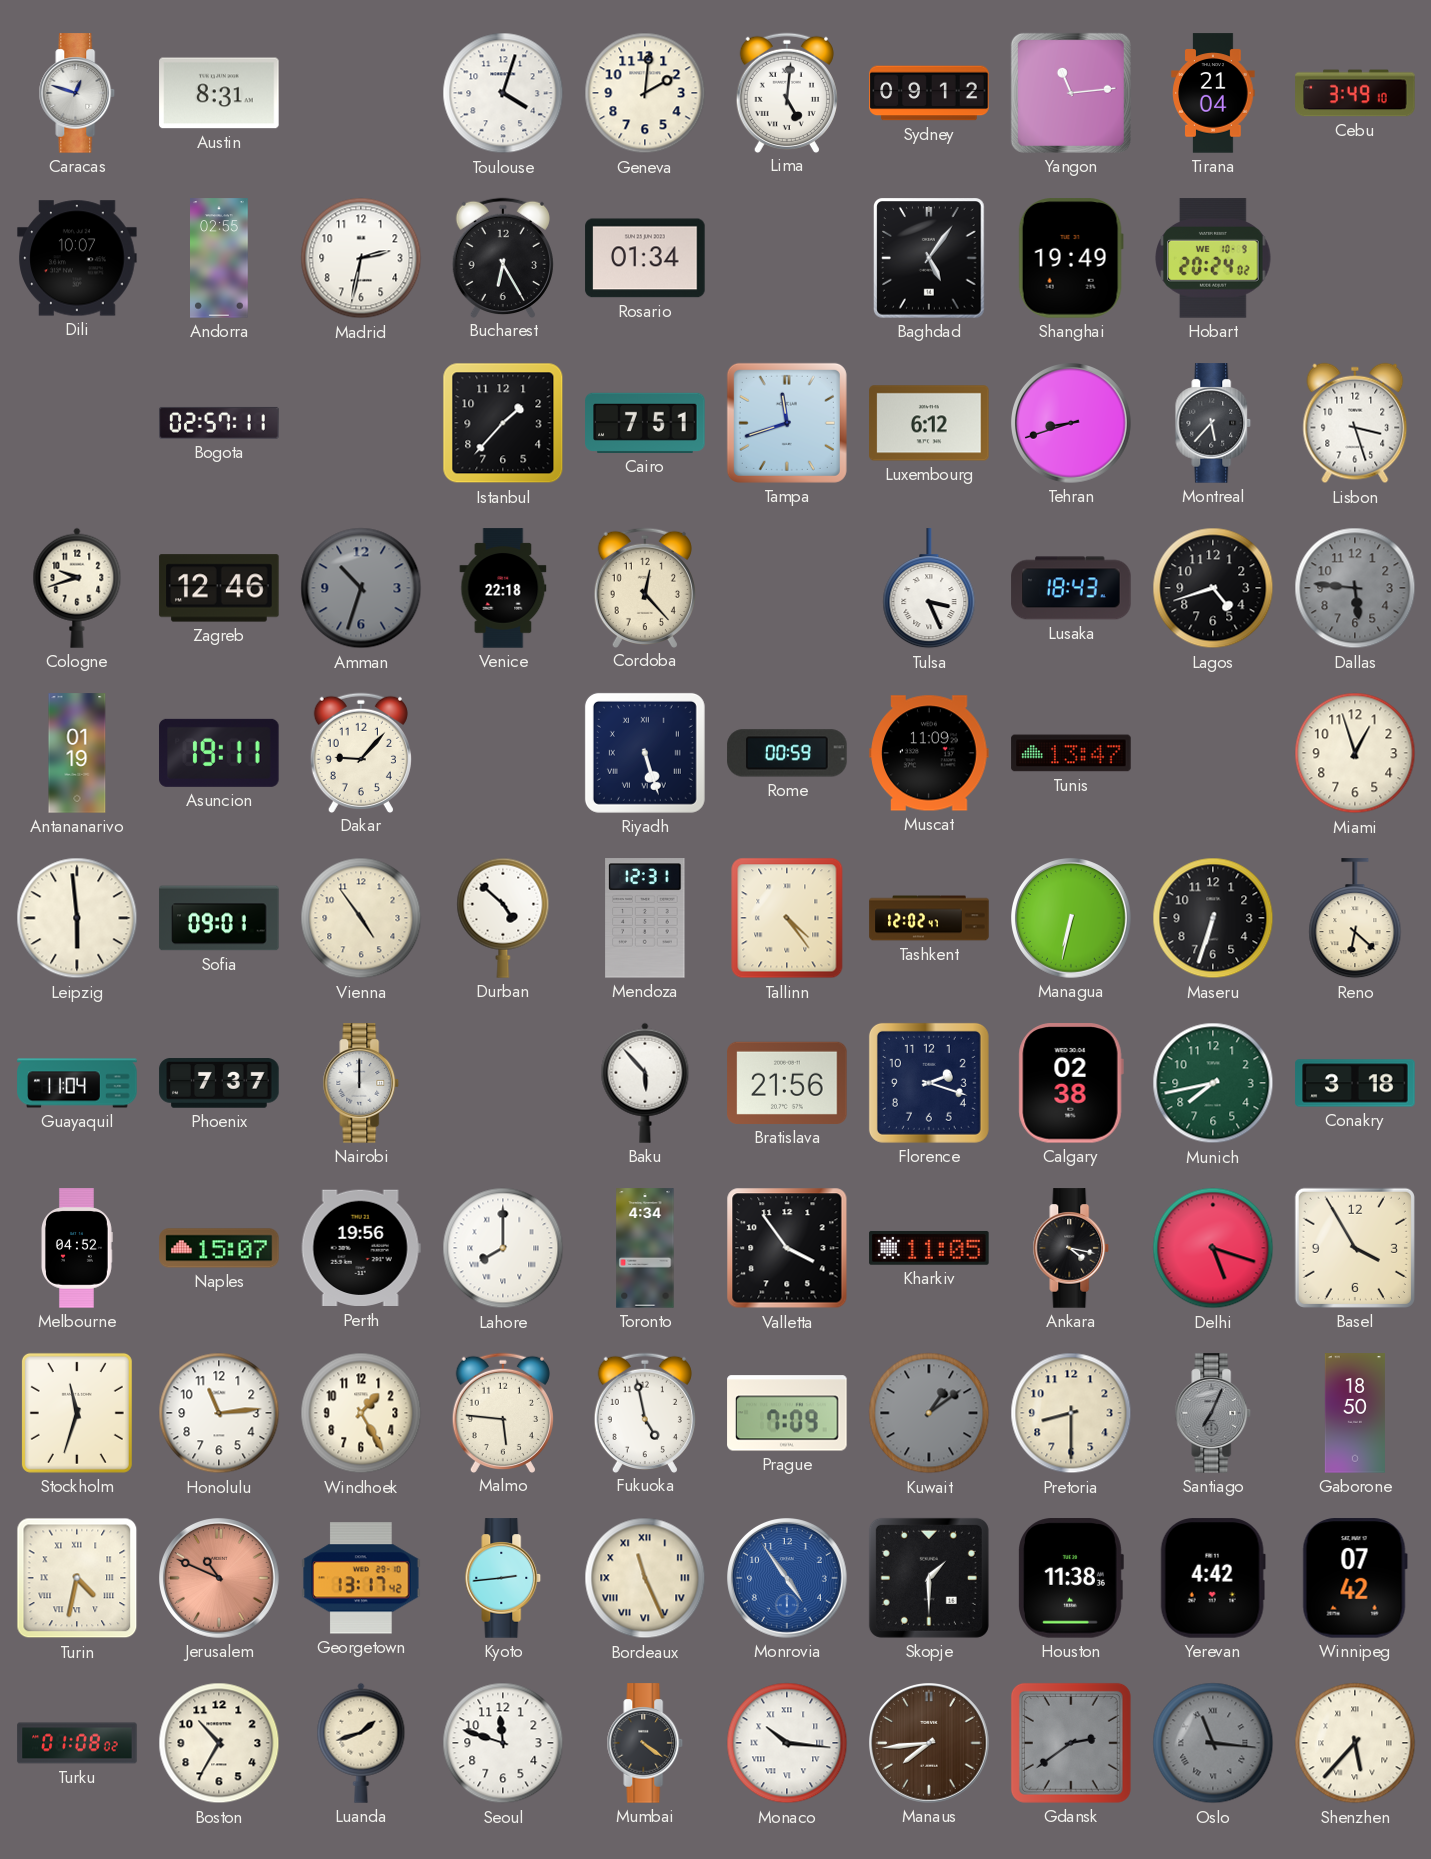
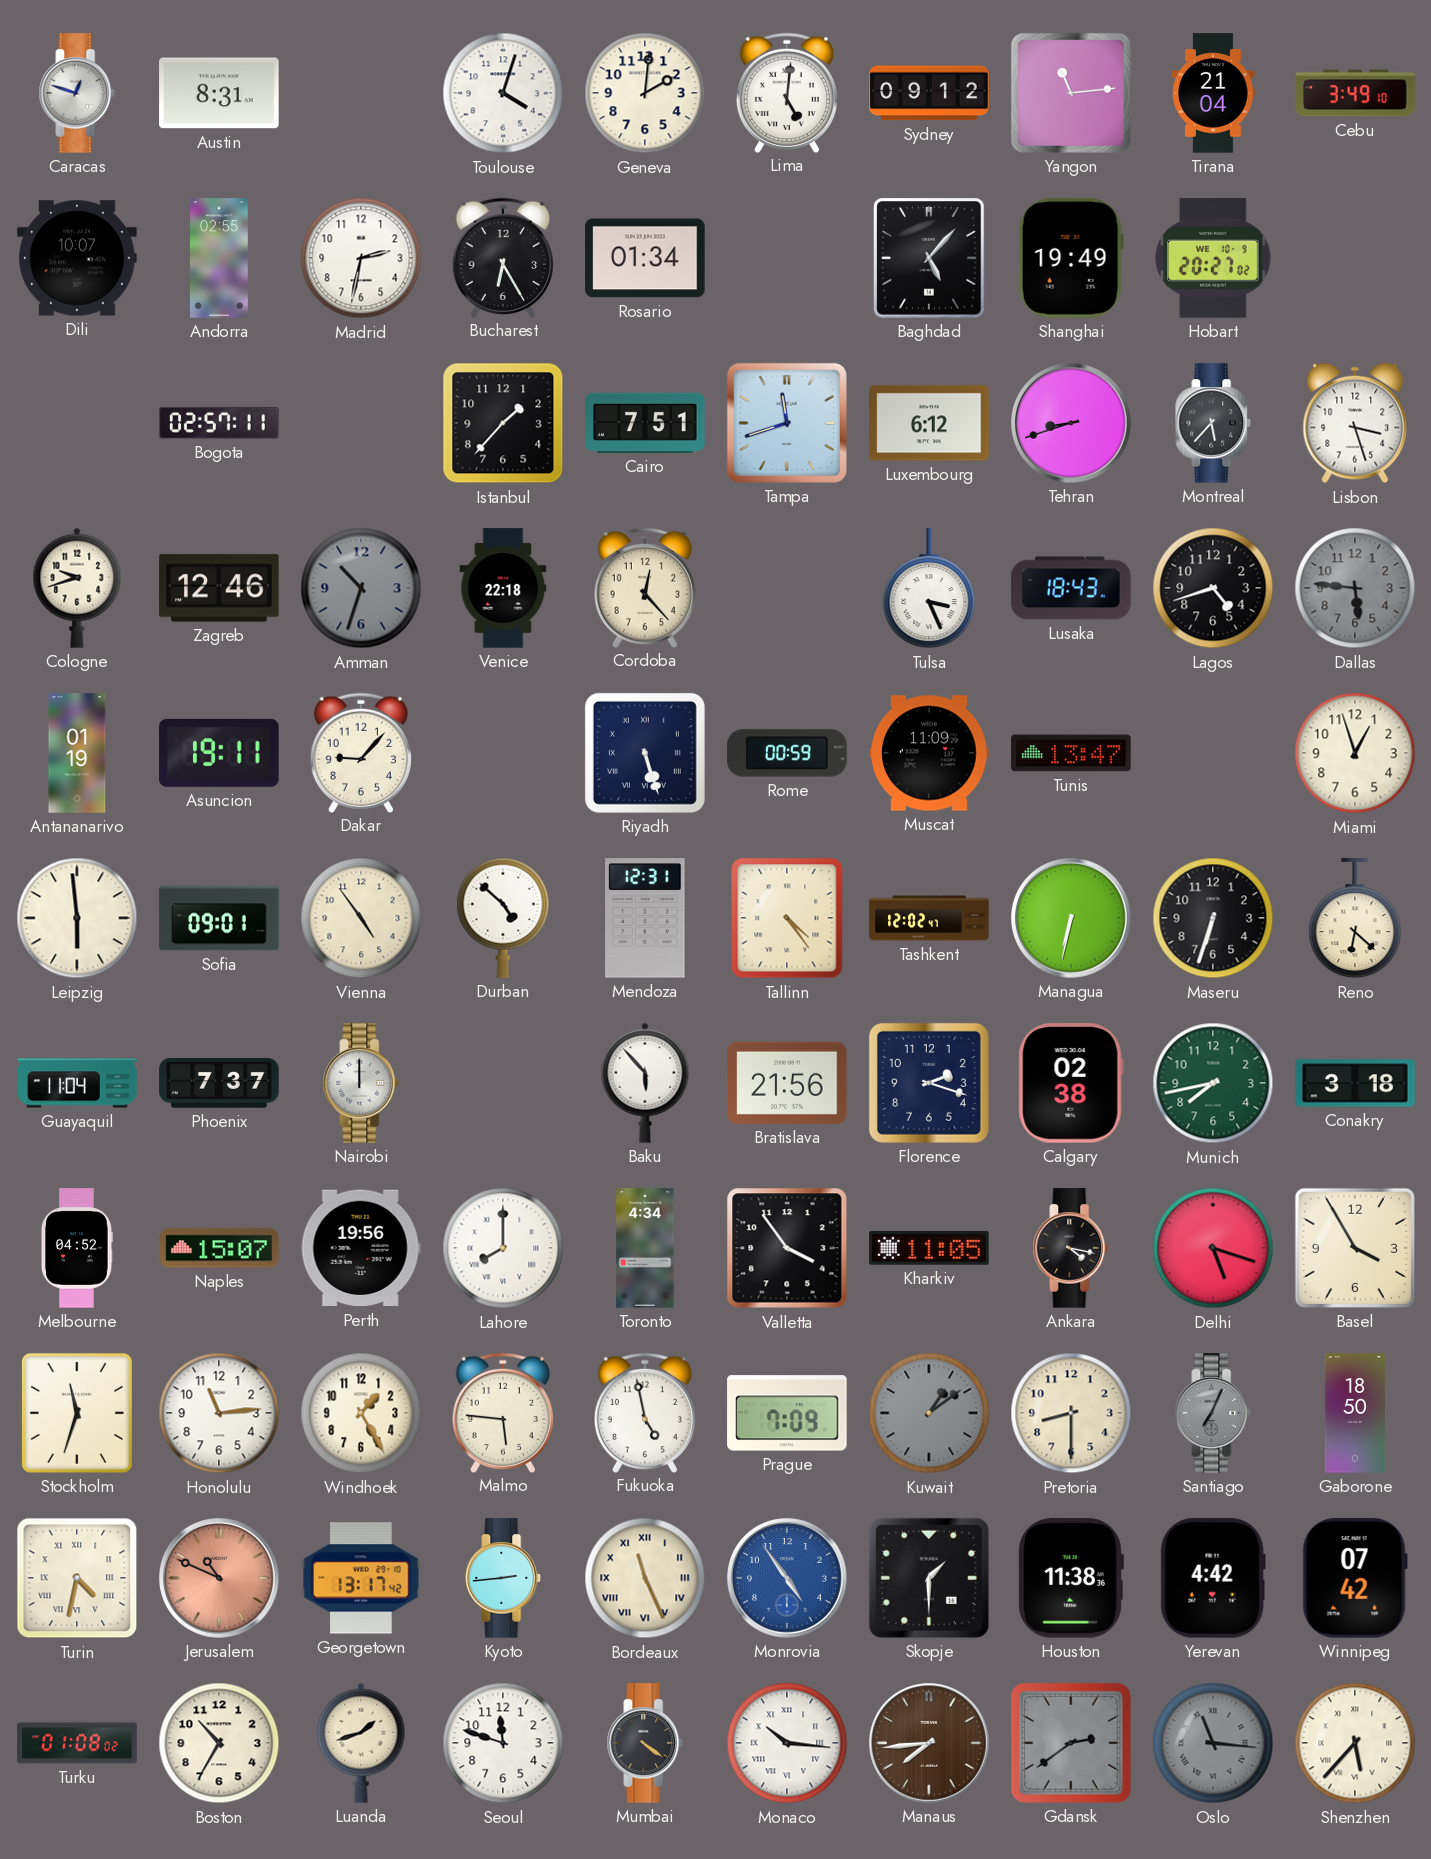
Baghdad: 5:06 -> 5:07
Hobart: 20:24 -> 20:27
